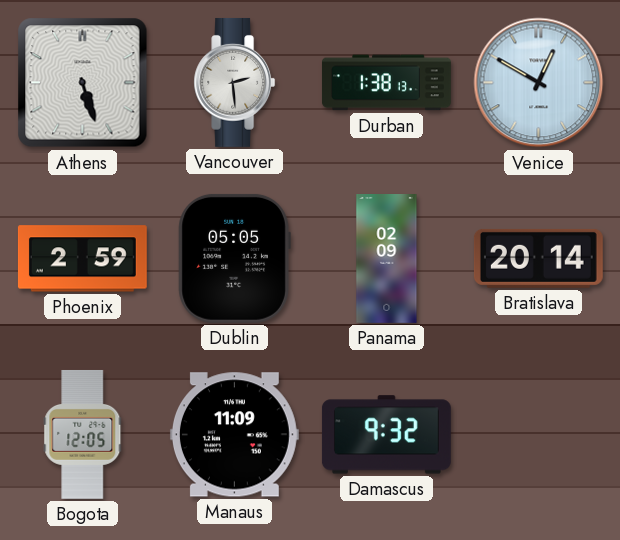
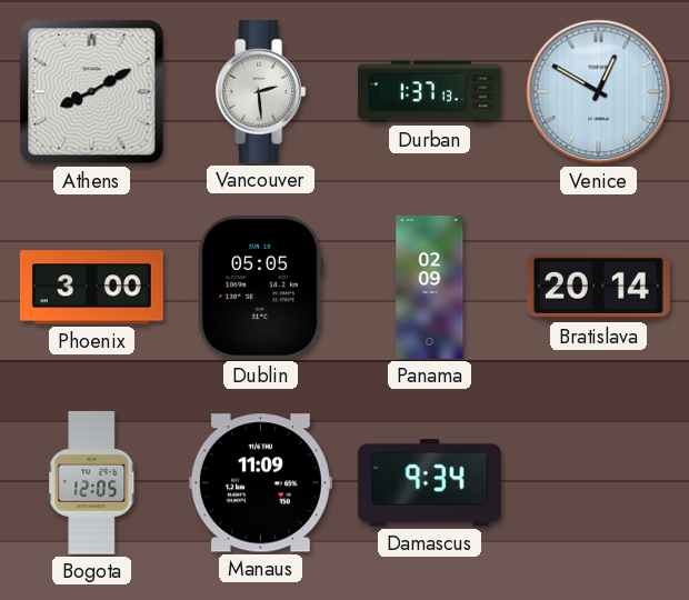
Athens: 5:27 -> 8:10
Durban: 1:38 -> 1:37
Phoenix: 2:59 -> 3:00
Damascus: 9:32 -> 9:34
